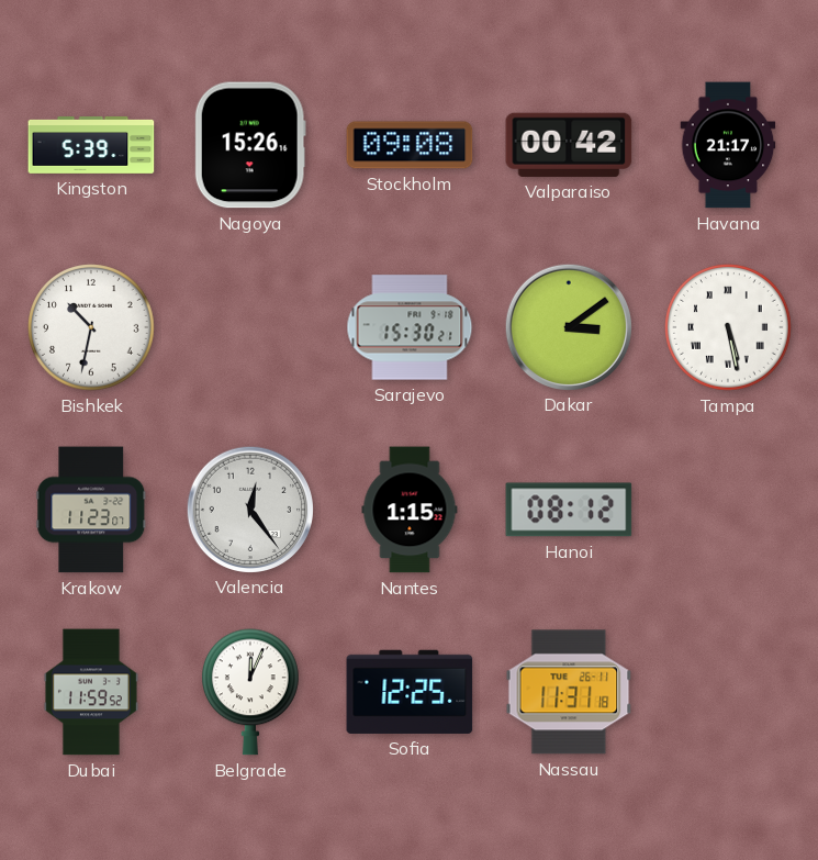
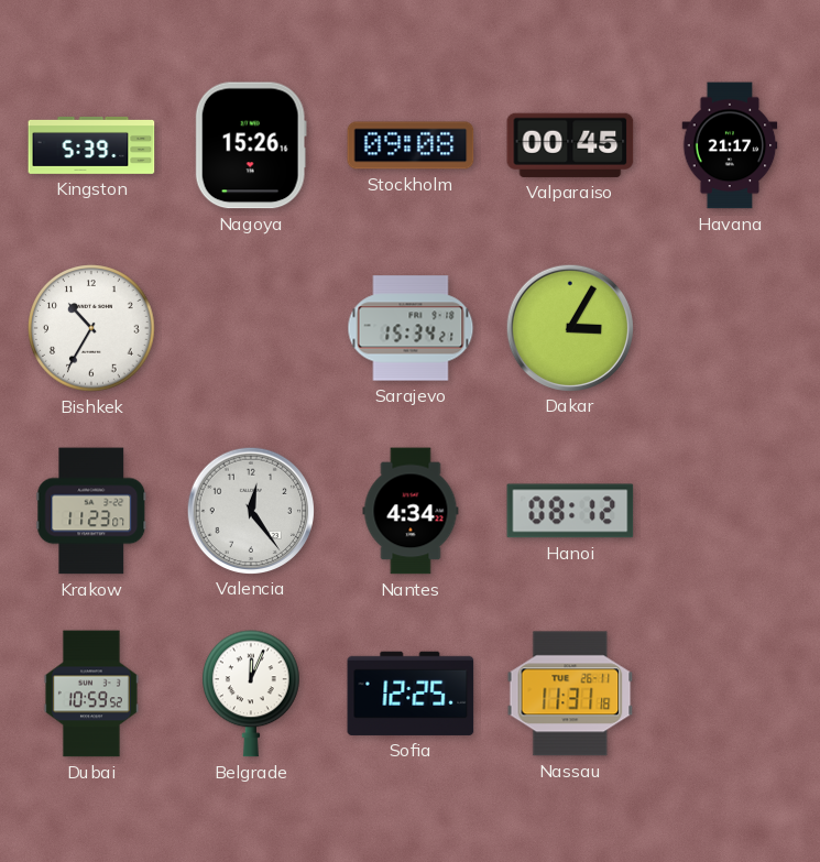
Valparaiso: 00:42 -> 00:45
Bishkek: 10:32 -> 10:35
Sarajevo: 15:30 -> 15:34
Dakar: 3:09 -> 3:05
Tampa: 5:28 -> none
Nantes: 1:15 -> 4:34
Dubai: 11:59 -> 10:59
